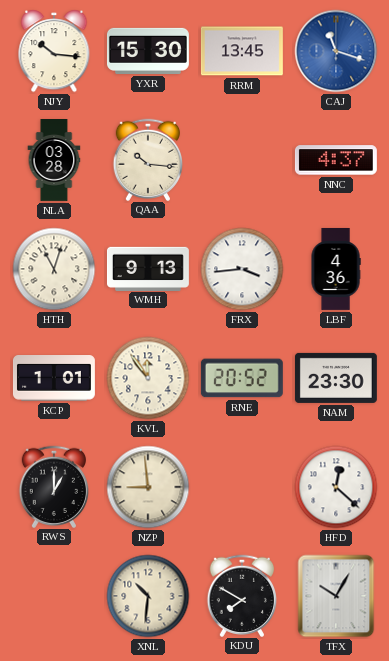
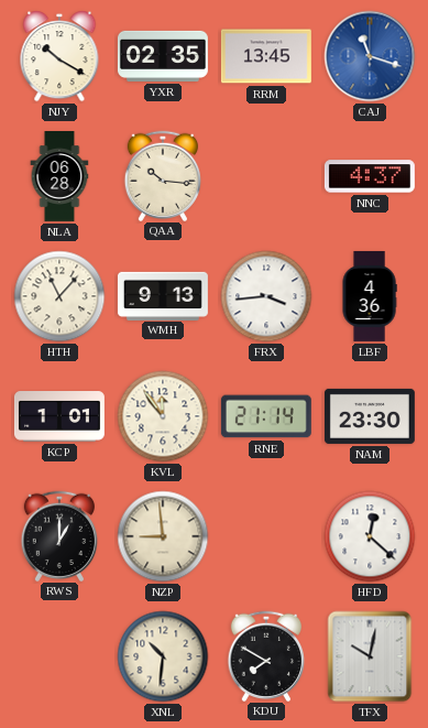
NJY: 10:16 -> 10:20
YXR: 15:30 -> 02:35
NLA: 03:28 -> 06:28
HTH: 11:03 -> 11:07
RNE: 20:52 -> 21:14
TFX: 10:05 -> 10:02
